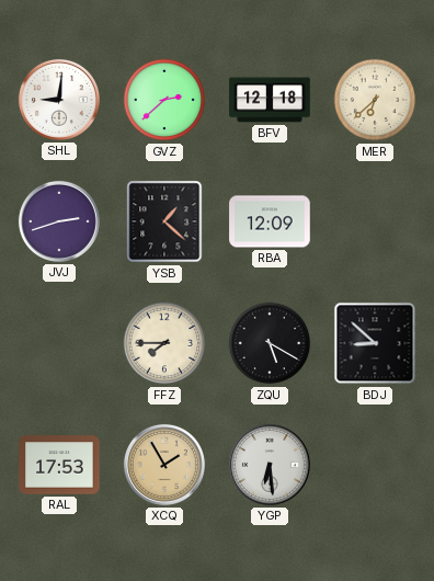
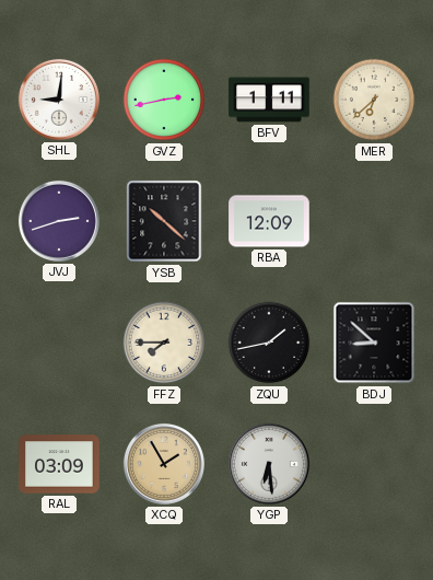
GVZ: 2:38 -> 2:43
BFV: 12:18 -> 1:11
YSB: 1:22 -> 10:22
ZQU: 5:20 -> 1:43
RAL: 17:53 -> 03:09
